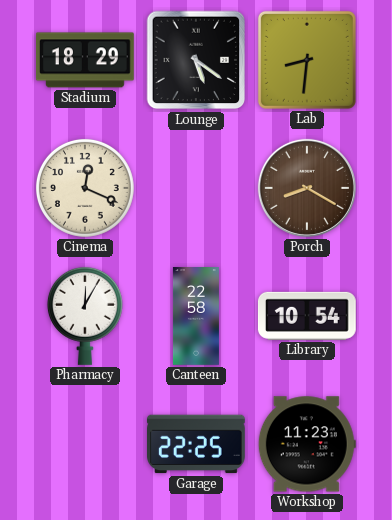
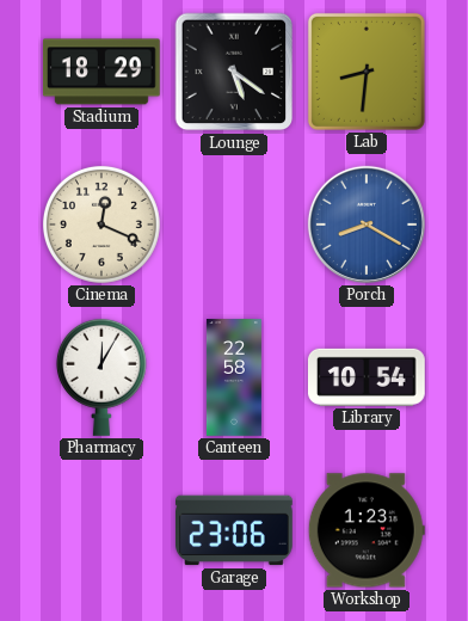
Porch dial: brown -> blue
Garage: 22:25 -> 23:06
Workshop: 11:23 -> 1:23
